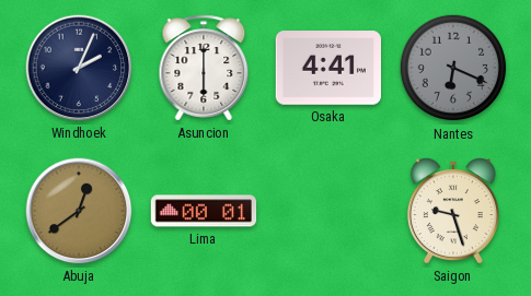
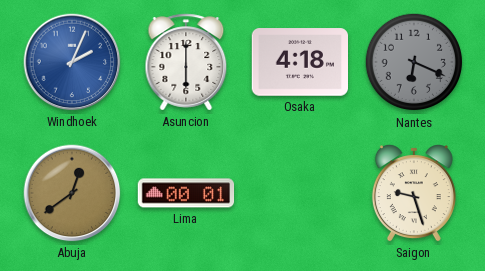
Windhoek dial: navy -> blue
Osaka: 4:41 -> 4:18
